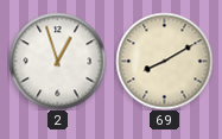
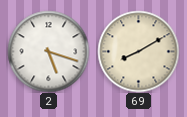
2: 12:57 -> 5:18
